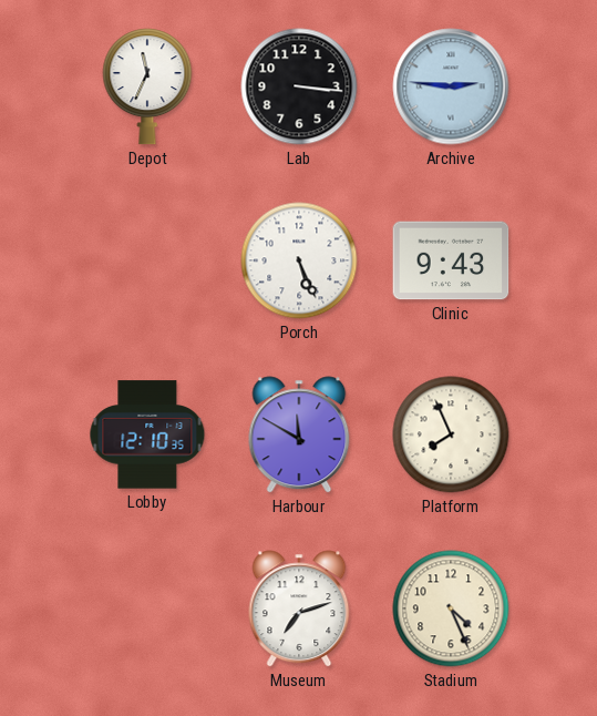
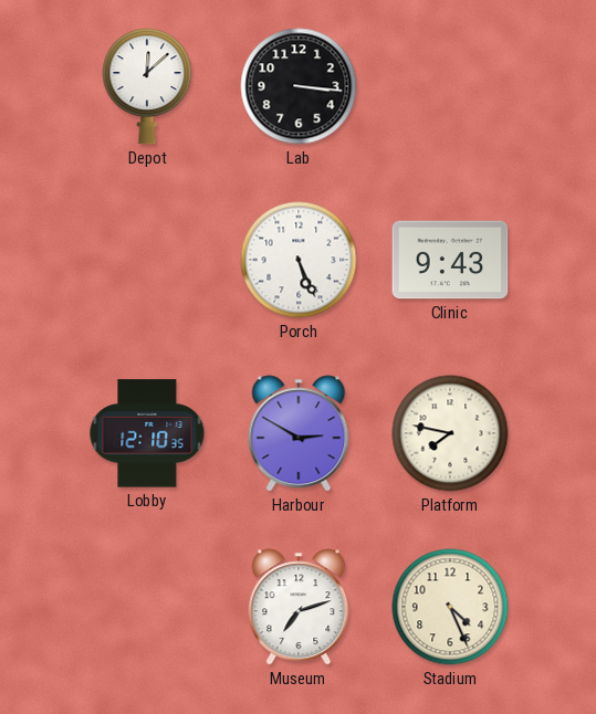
Depot: 11:34 -> 12:08
Archive: 2:46 -> none
Harbour: 11:50 -> 2:50
Platform: 7:56 -> 7:47
